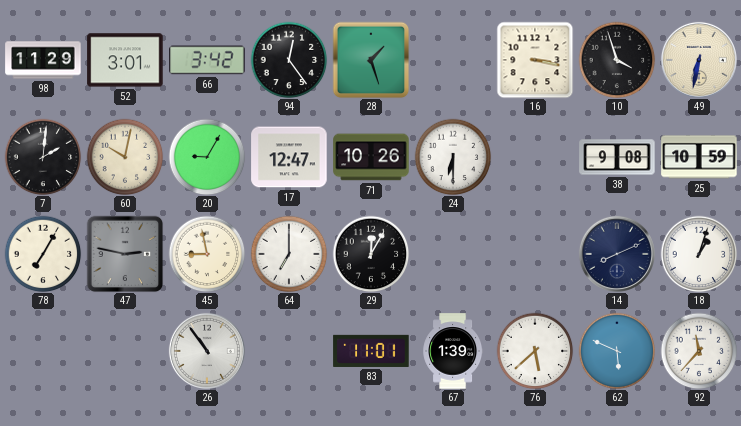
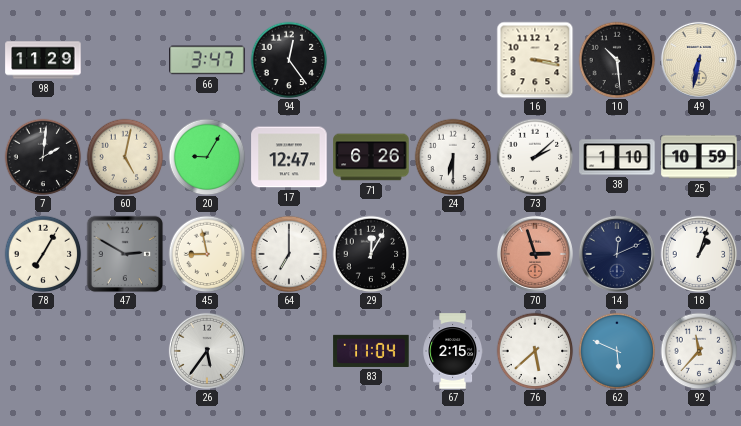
52: 3:01 -> none
66: 3:42 -> 3:47
28: 1:27 -> none
10: 3:57 -> 10:29
60: 10:02 -> 5:02
71: 10:26 -> 6:26
73: none -> 2:08
38: 9:08 -> 1:10
47: 2:47 -> 2:50
70: none -> 2:57
14: 8:11 -> 12:11
26: 10:54 -> 5:36
83: 11:01 -> 11:04
67: 1:39 -> 2:15
